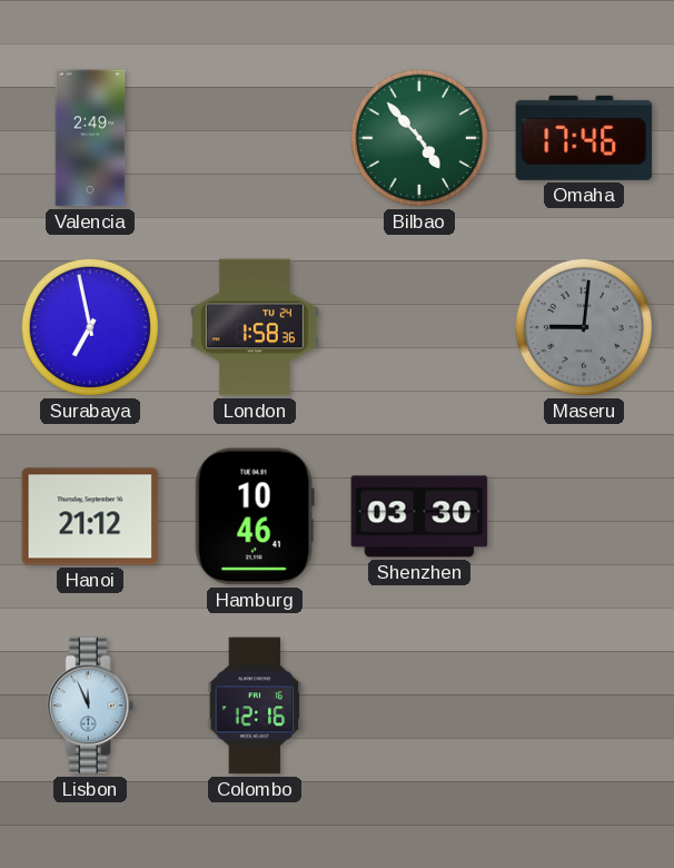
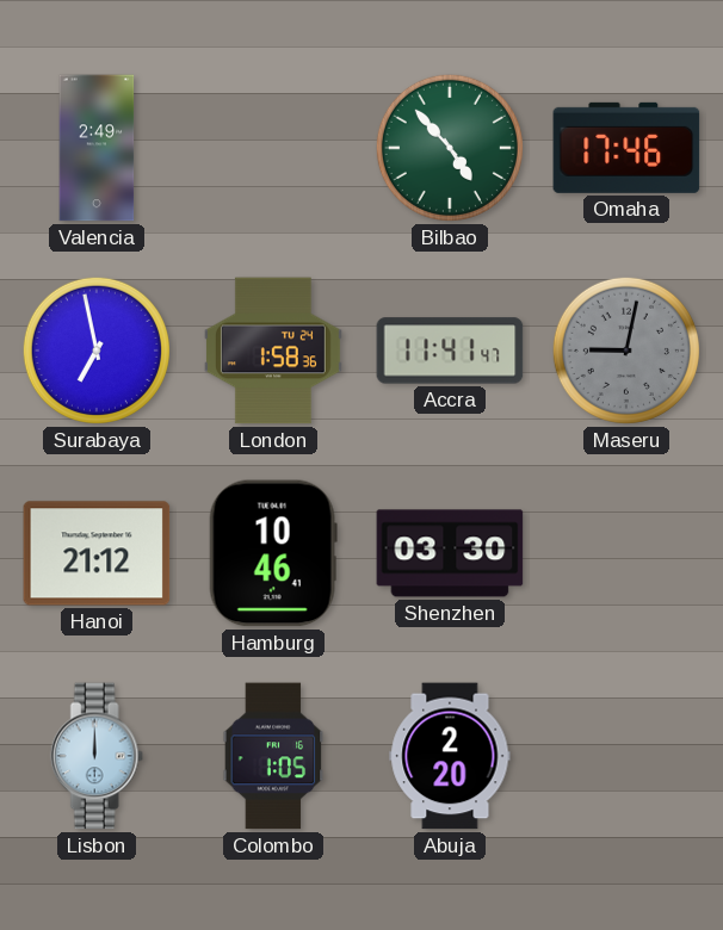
Accra: none -> 11:41
Maseru: 9:01 -> 9:02
Lisbon: 11:56 -> 12:00
Colombo: 12:16 -> 1:05
Abuja: none -> 2:20
